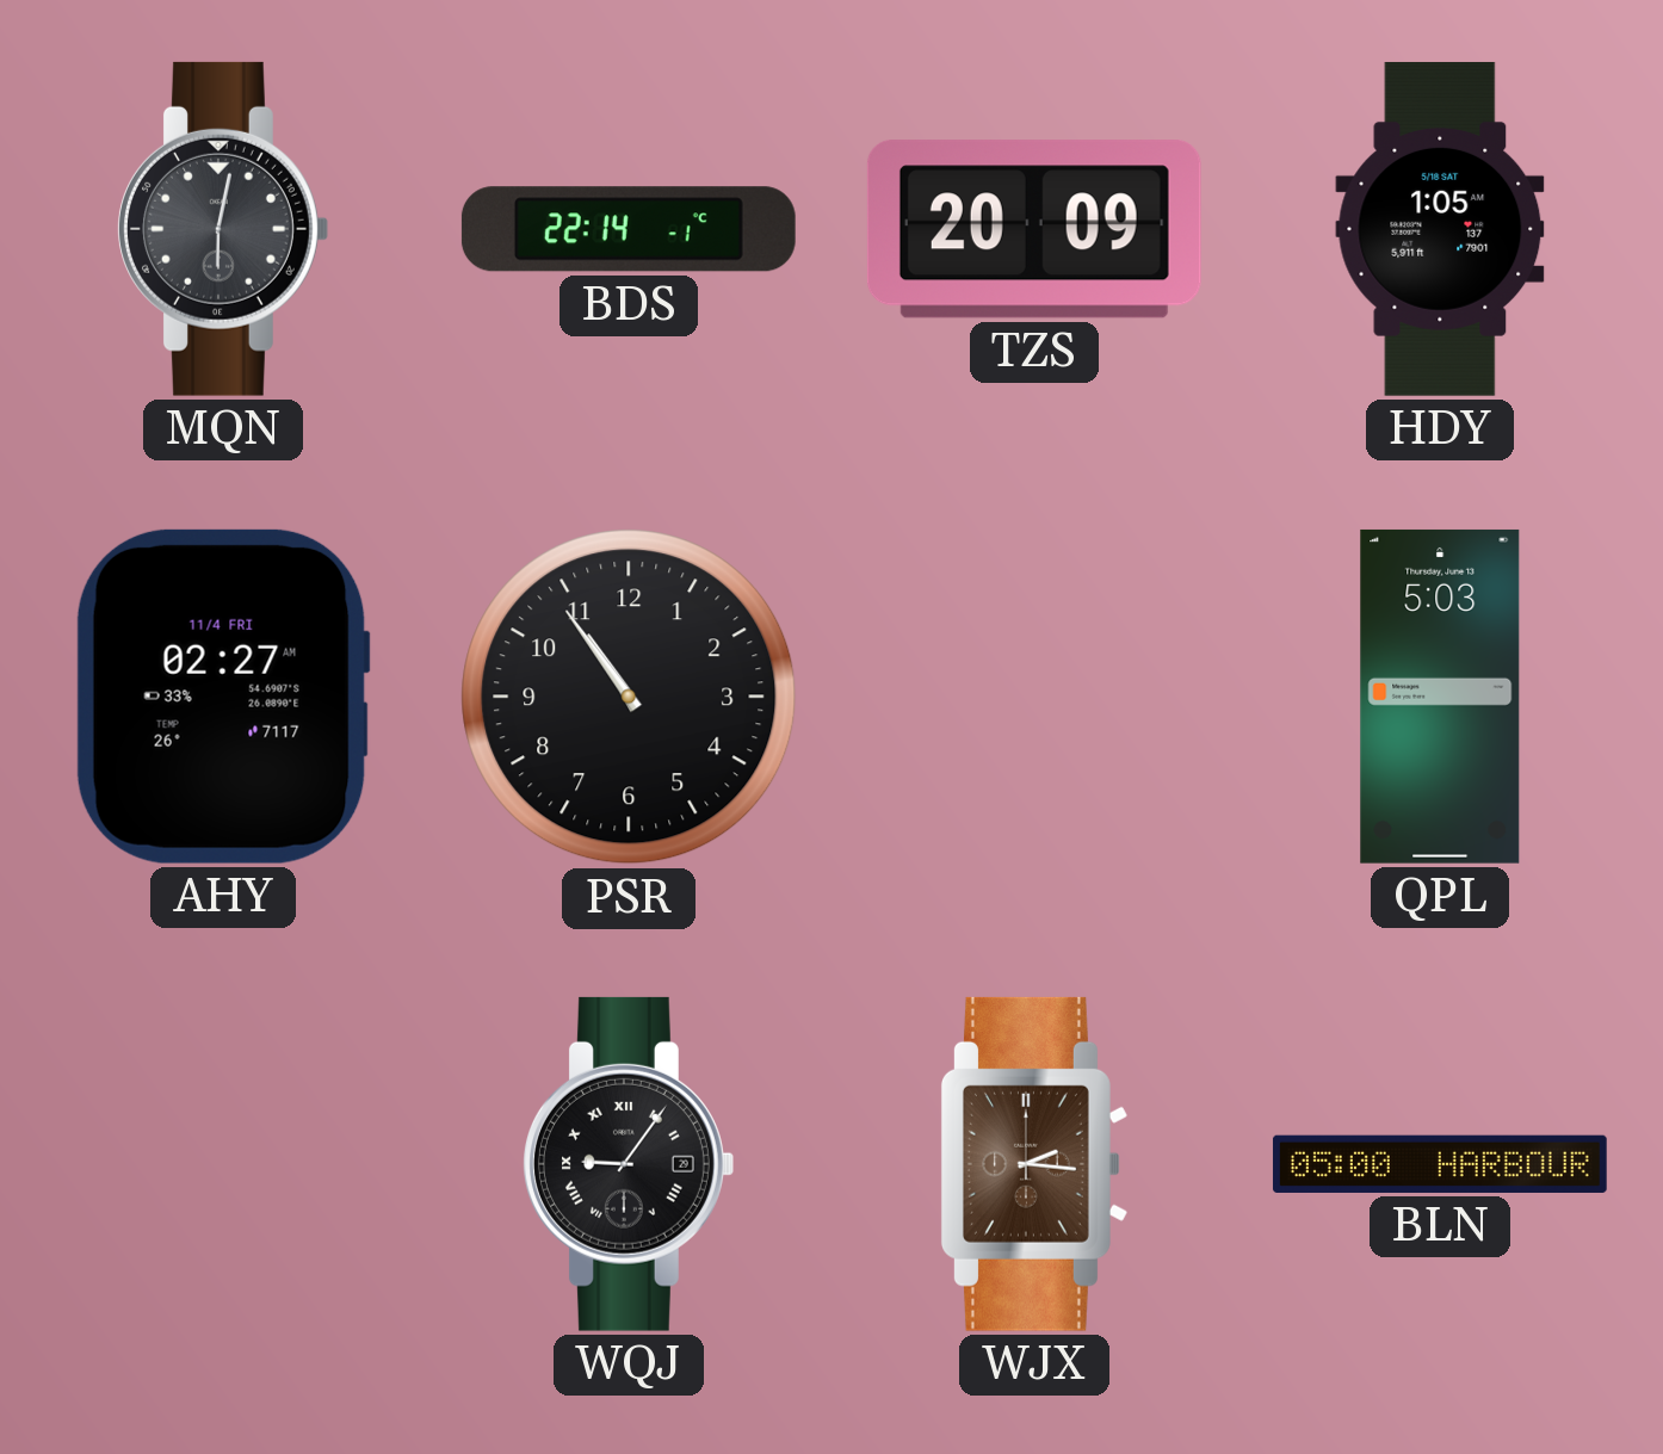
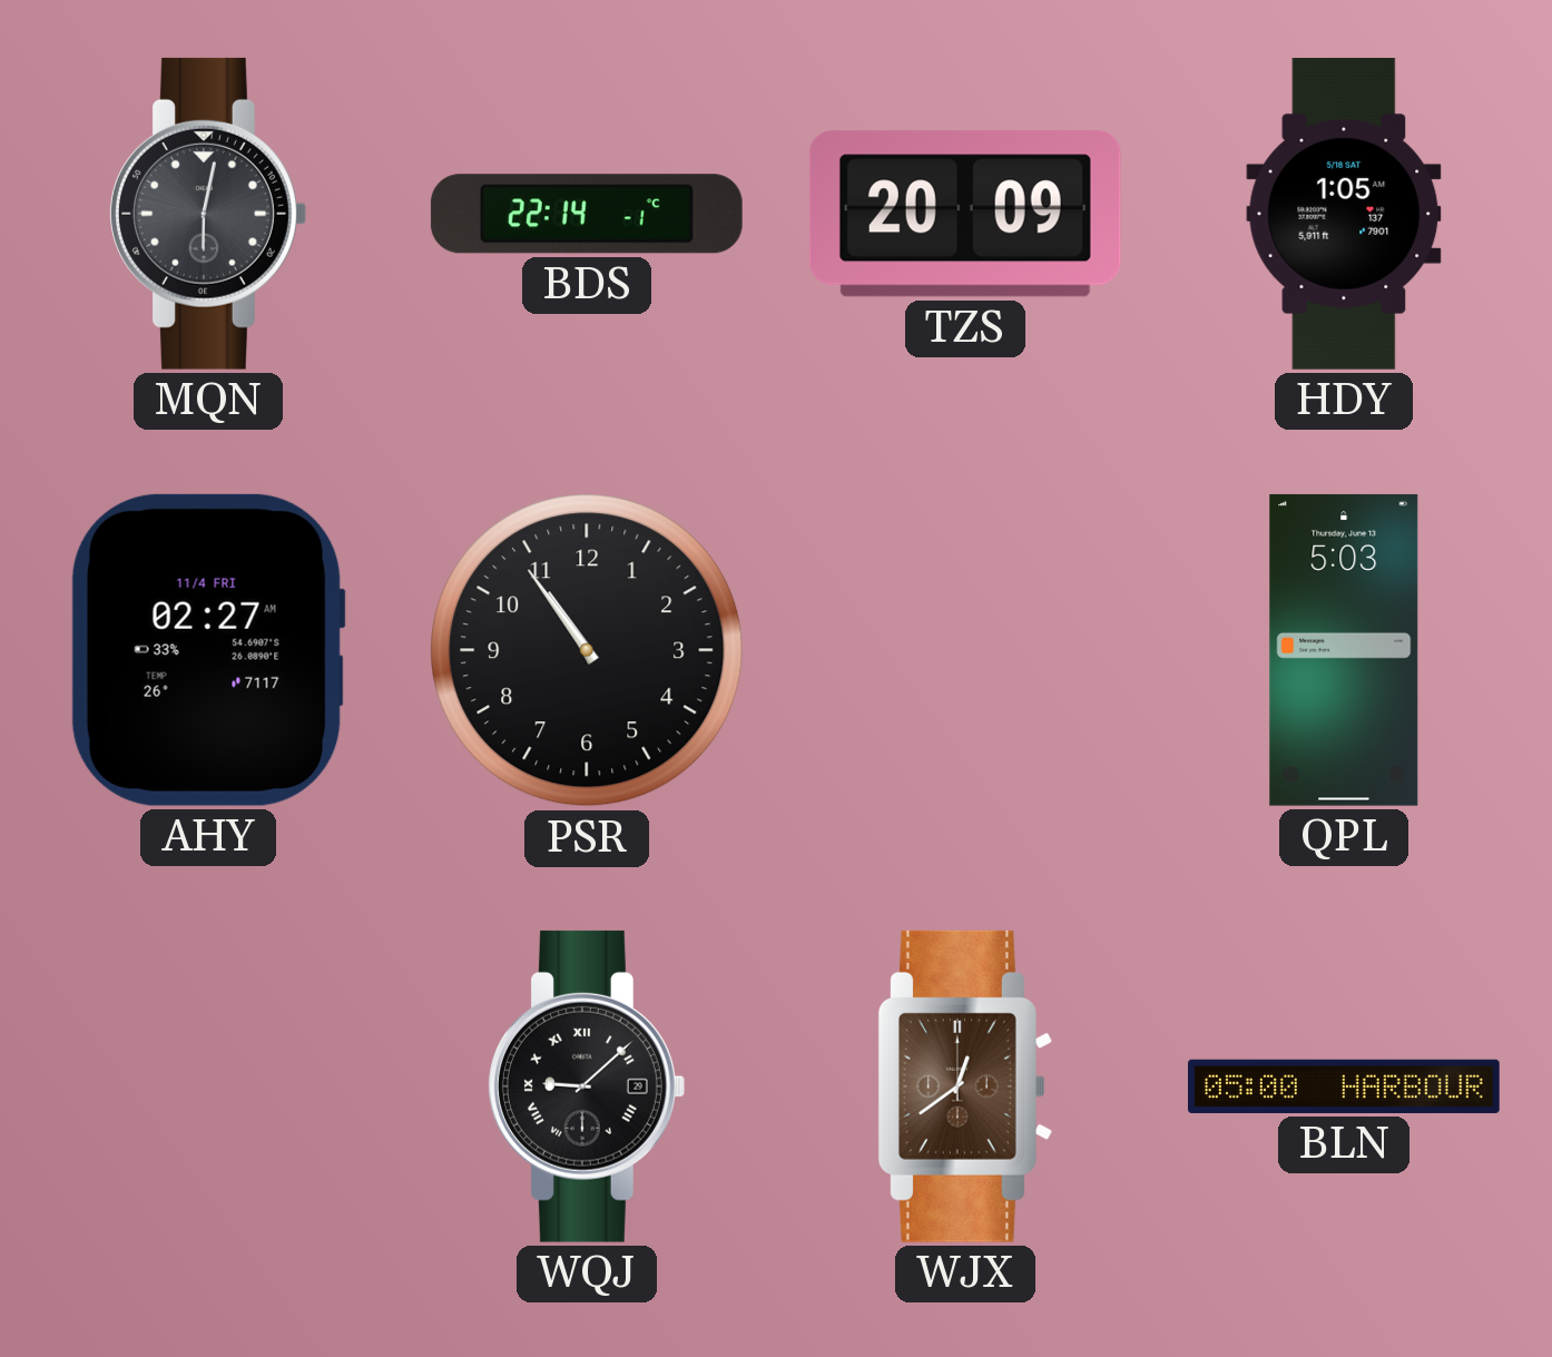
WQJ: 9:06 -> 9:08
WJX: 2:16 -> 12:39
